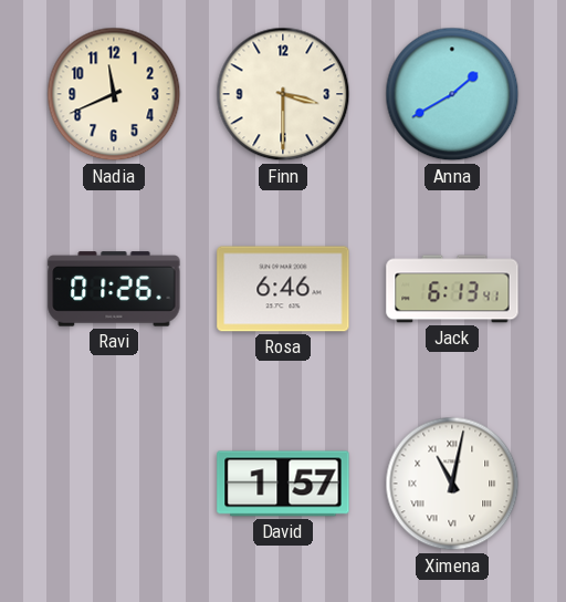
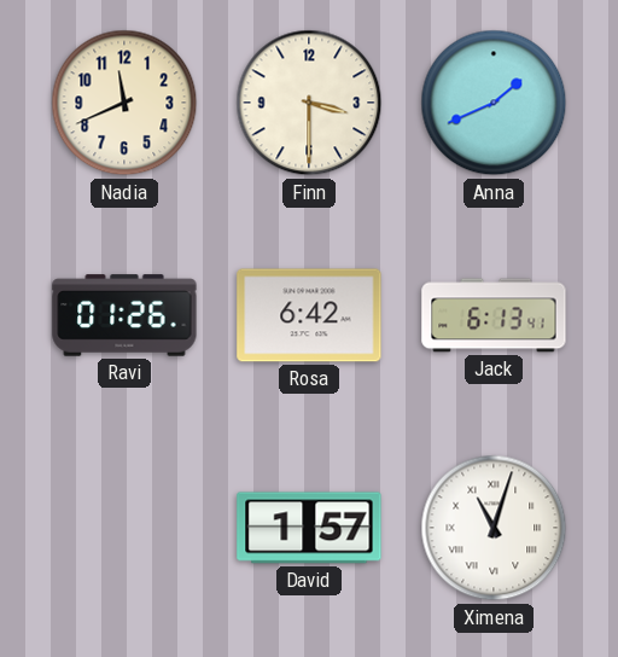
Anna: 1:40 -> 1:41
Rosa: 6:46 -> 6:42
Ximena: 11:02 -> 11:03
